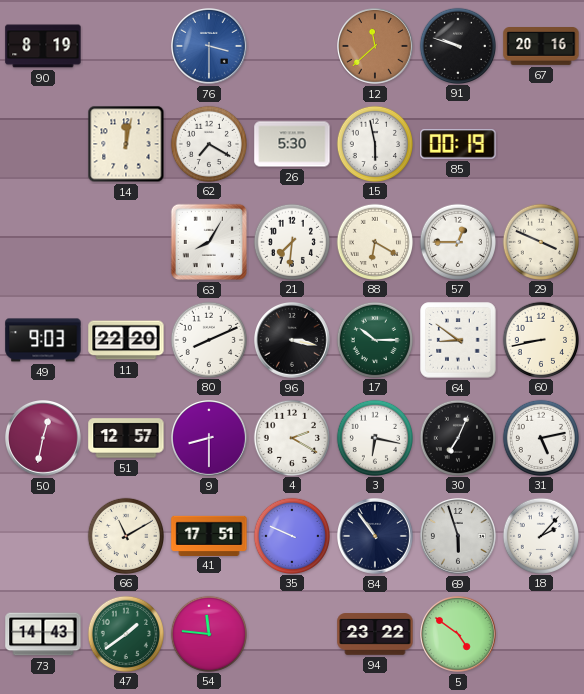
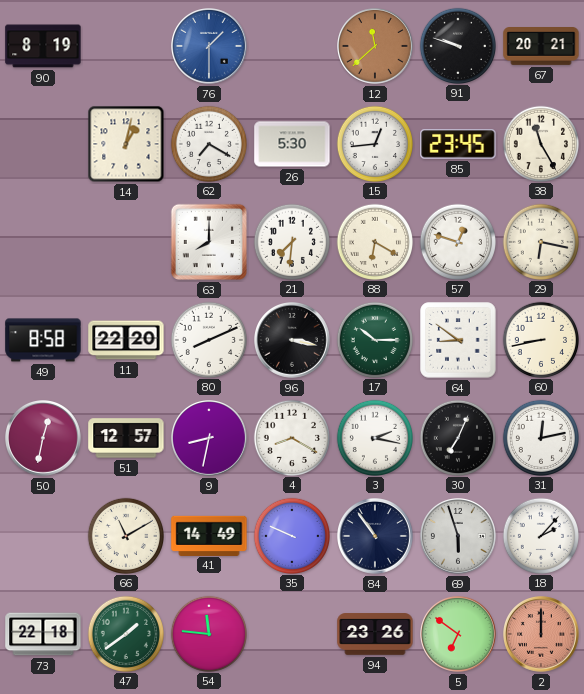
76: 3:30 -> 1:30
67: 20:16 -> 20:21
14: 12:02 -> 1:02
15: 5:58 -> 12:44
85: 00:19 -> 23:45
38: none -> 11:25
63: 8:05 -> 8:00
57: 12:45 -> 12:48
29: 3:49 -> 6:17
49: 9:03 -> 8:58
9: 8:30 -> 8:32
4: 2:20 -> 8:20
3: 6:17 -> 2:17
31: 5:13 -> 12:13
41: 17:51 -> 14:49
73: 14:43 -> 22:18
94: 23:22 -> 23:26
5: 4:51 -> 6:51
2: none -> 12:00
